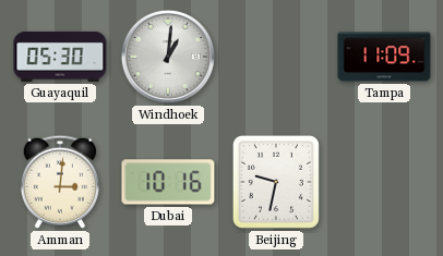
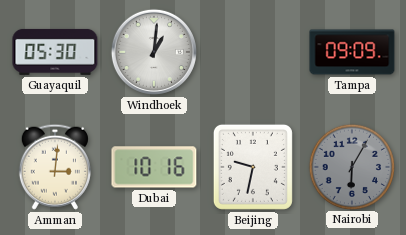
Tampa: 11:09 -> 09:09
Nairobi: none -> 6:05
